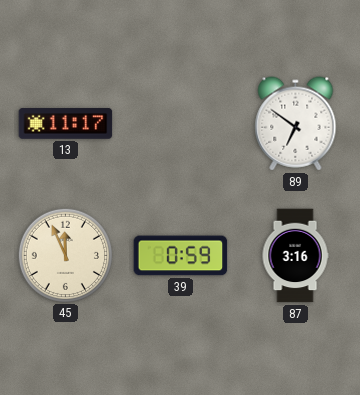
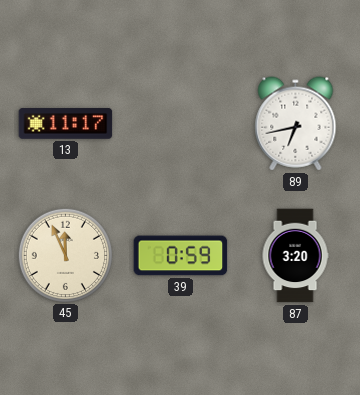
89: 6:51 -> 6:43
87: 3:16 -> 3:20
